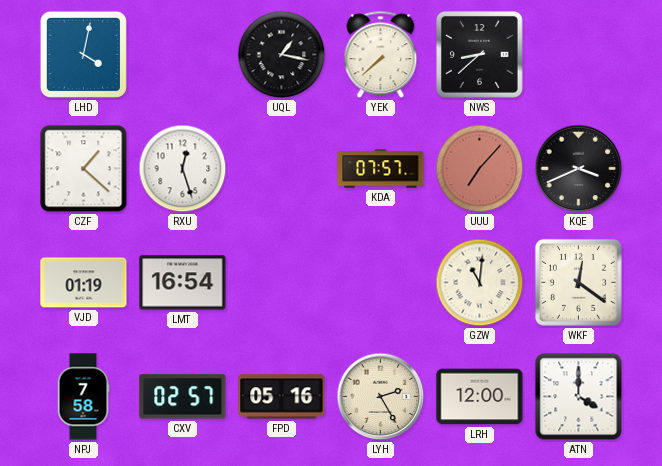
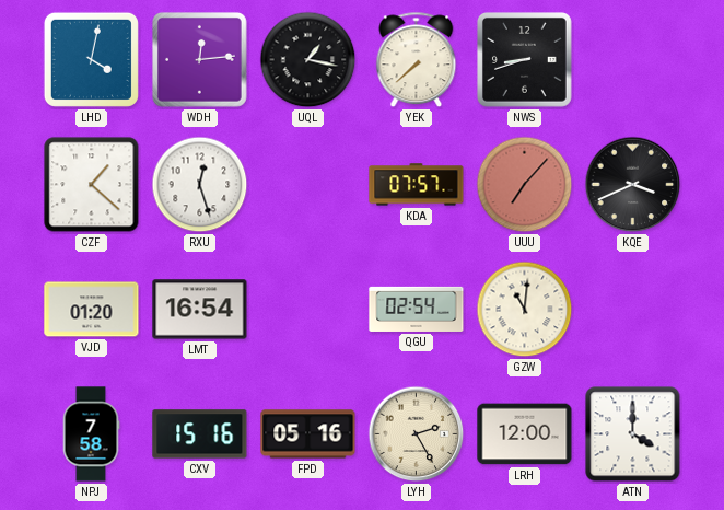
WDH: none -> 12:14
NWS: 8:38 -> 8:42
VJD: 01:19 -> 01:20
QGU: none -> 02:54
WKF: 12:21 -> none
CXV: 02:57 -> 15:16
